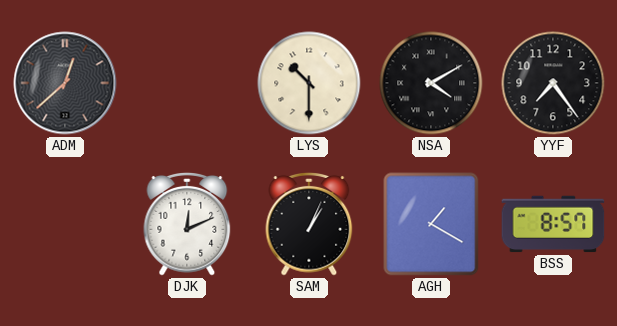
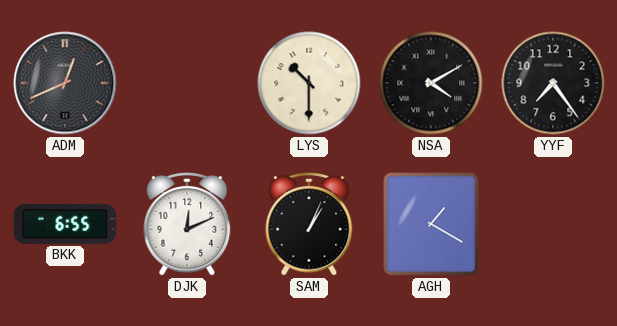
ADM: 12:38 -> 12:41
BKK: none -> 6:55
BSS: 8:57 -> none
